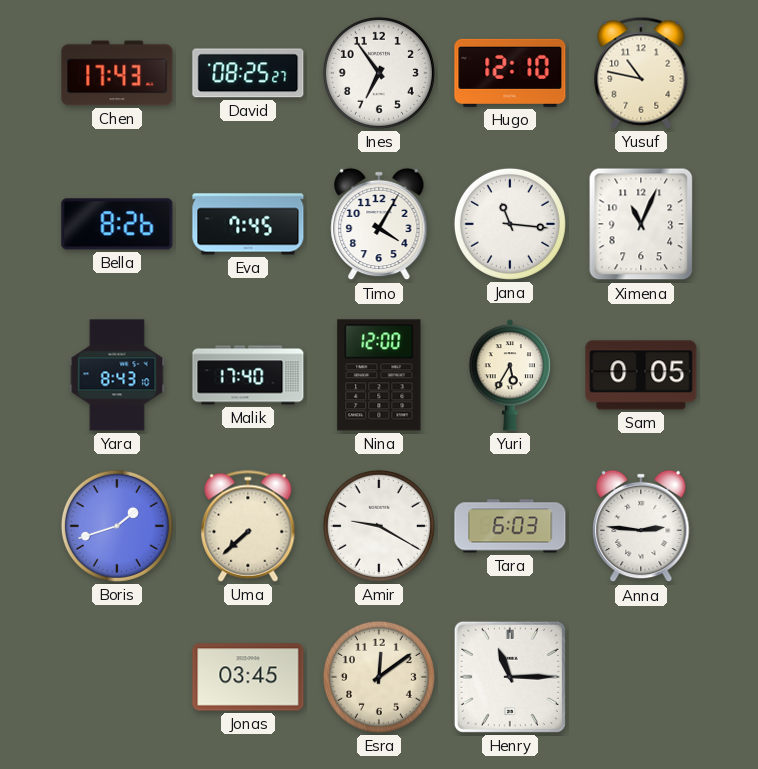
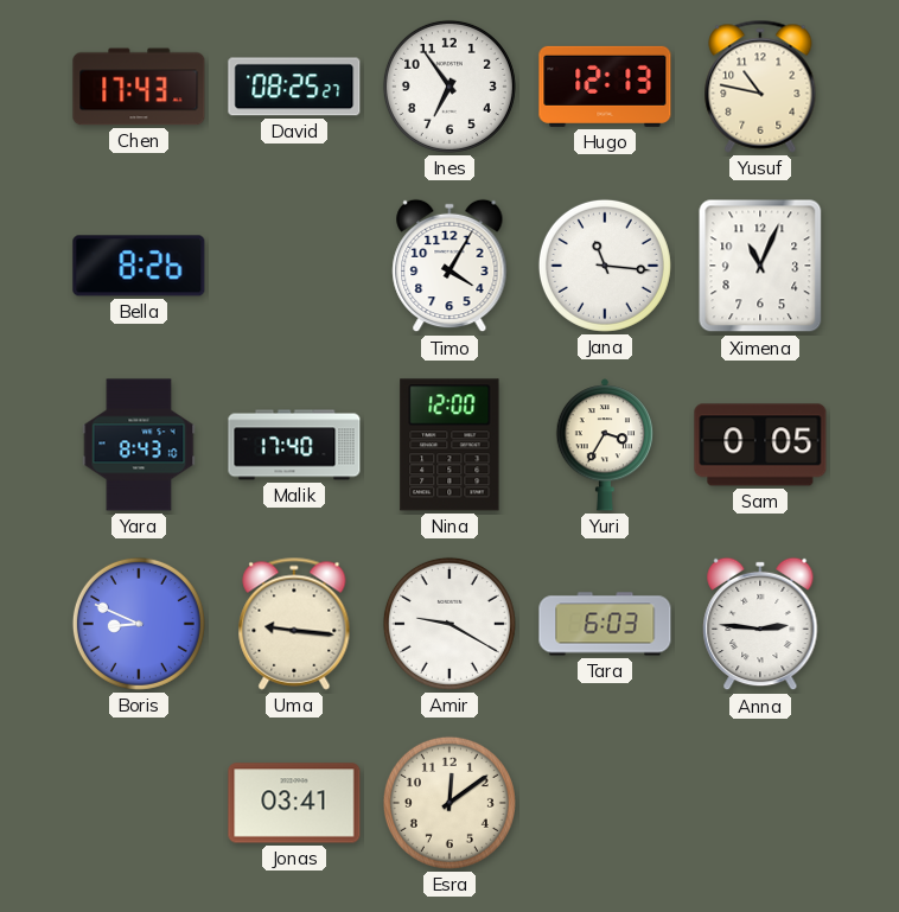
Hugo: 12:10 -> 12:13
Eva: 7:45 -> none
Yuri: 5:35 -> 3:35
Boris: 1:42 -> 8:49
Uma: 7:38 -> 9:16
Jonas: 03:45 -> 03:41
Henry: 11:15 -> none
